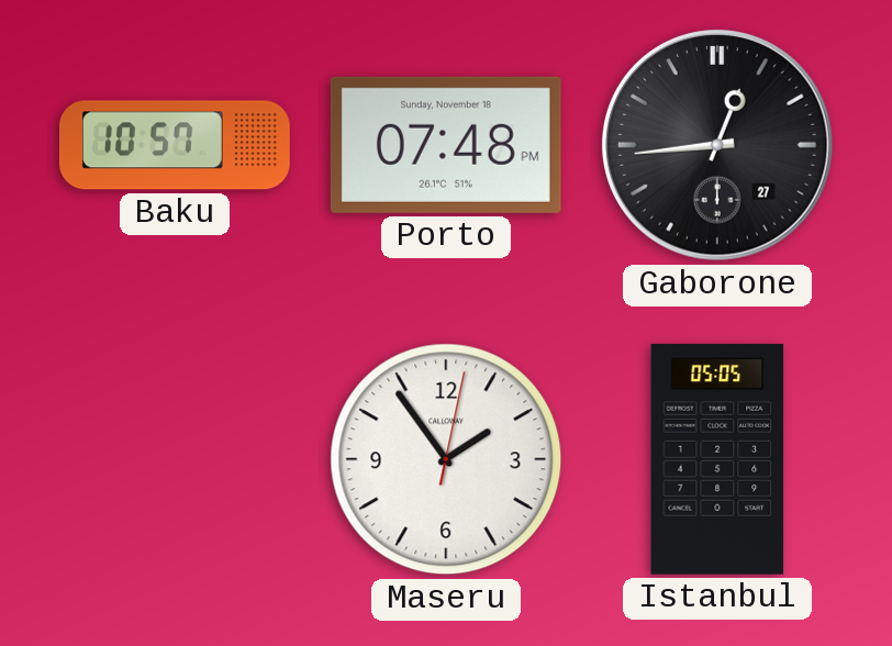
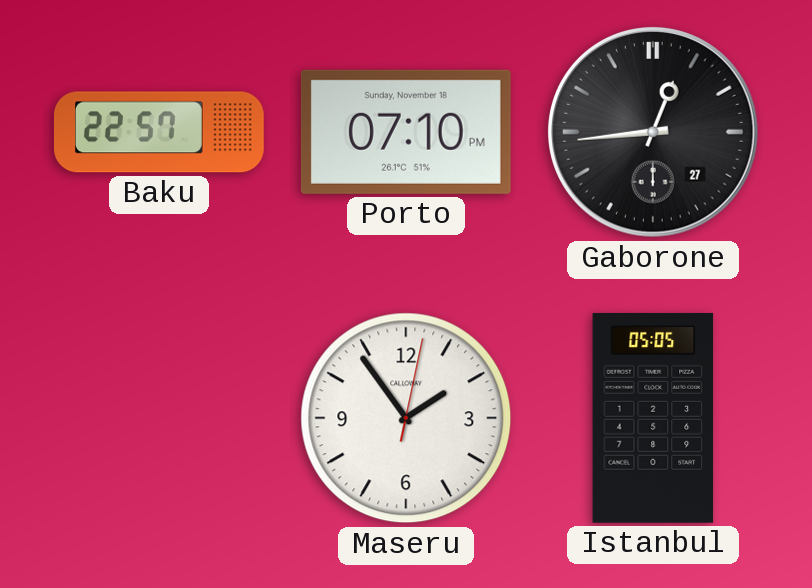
Baku: 10:57 -> 22:57
Porto: 07:48 -> 07:10
